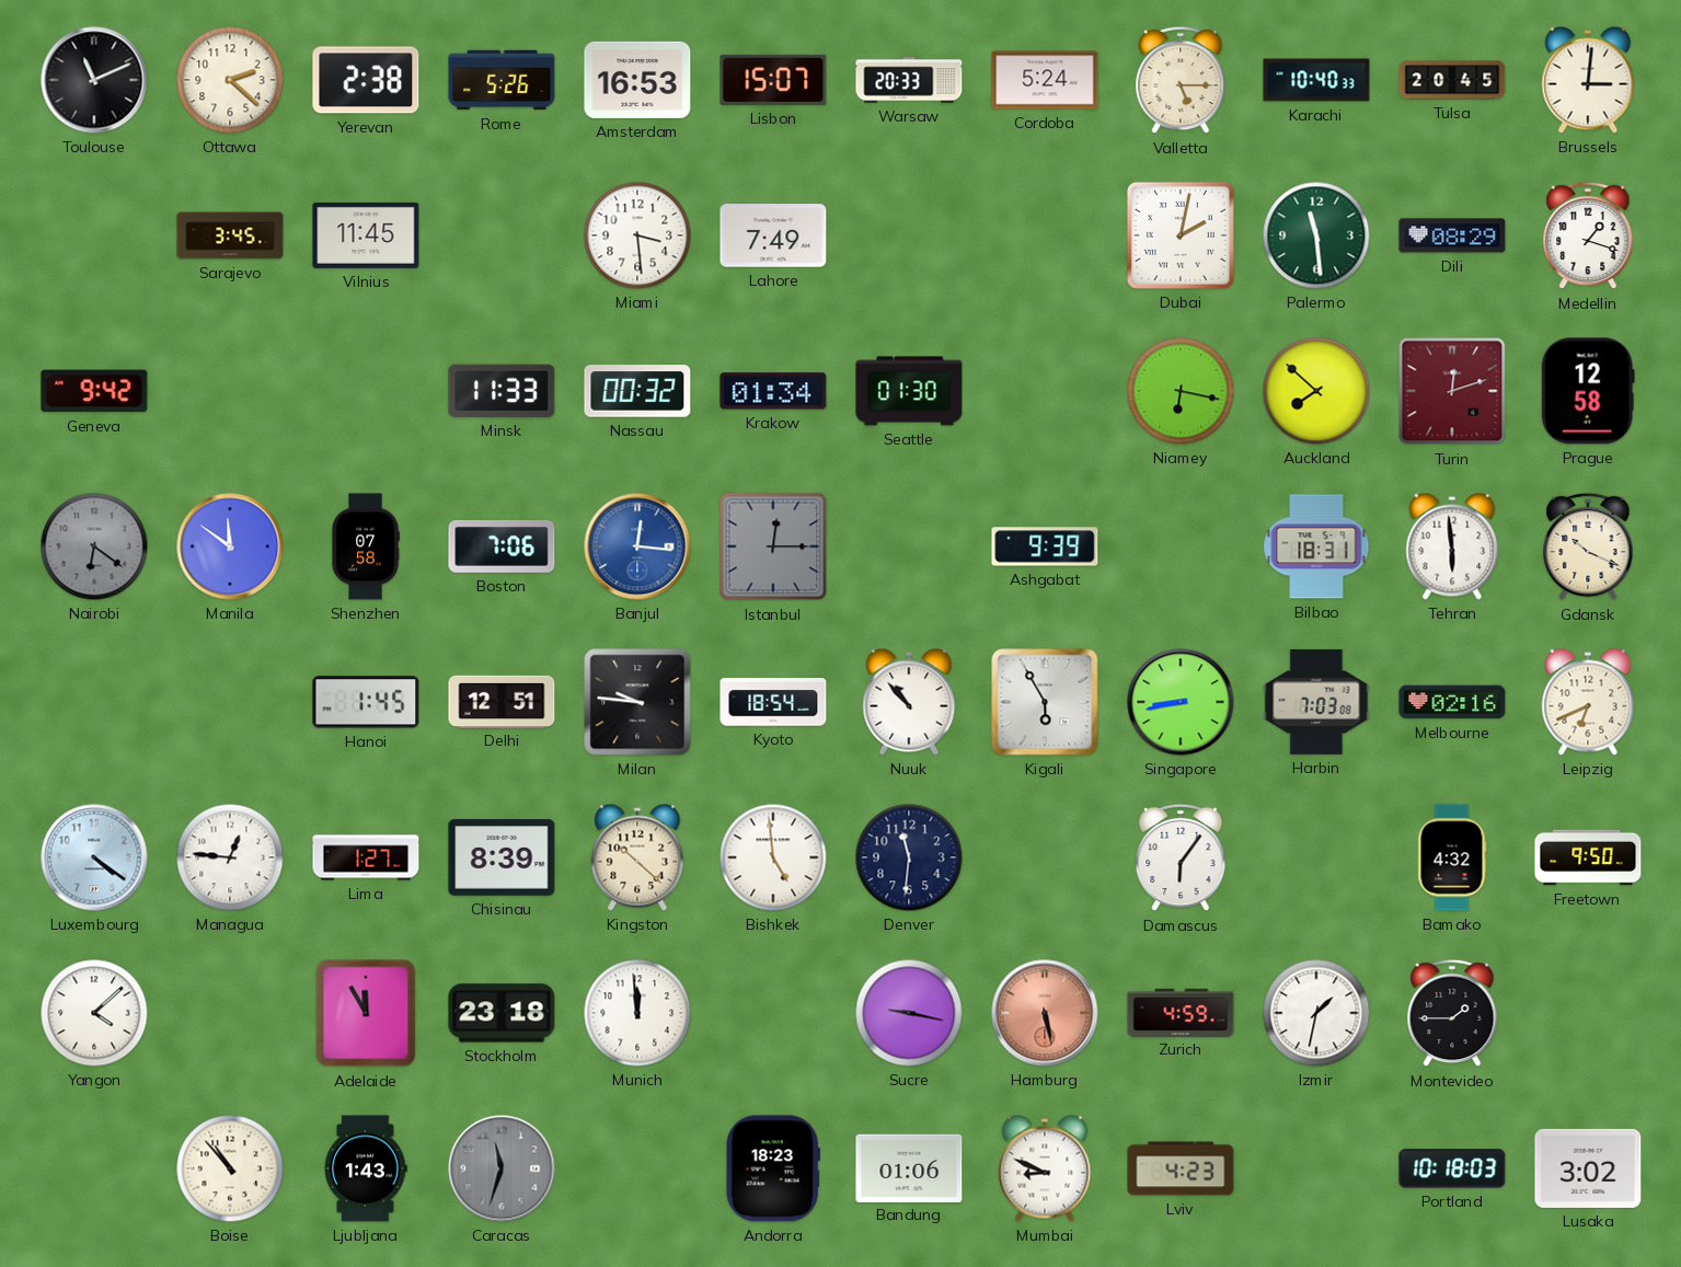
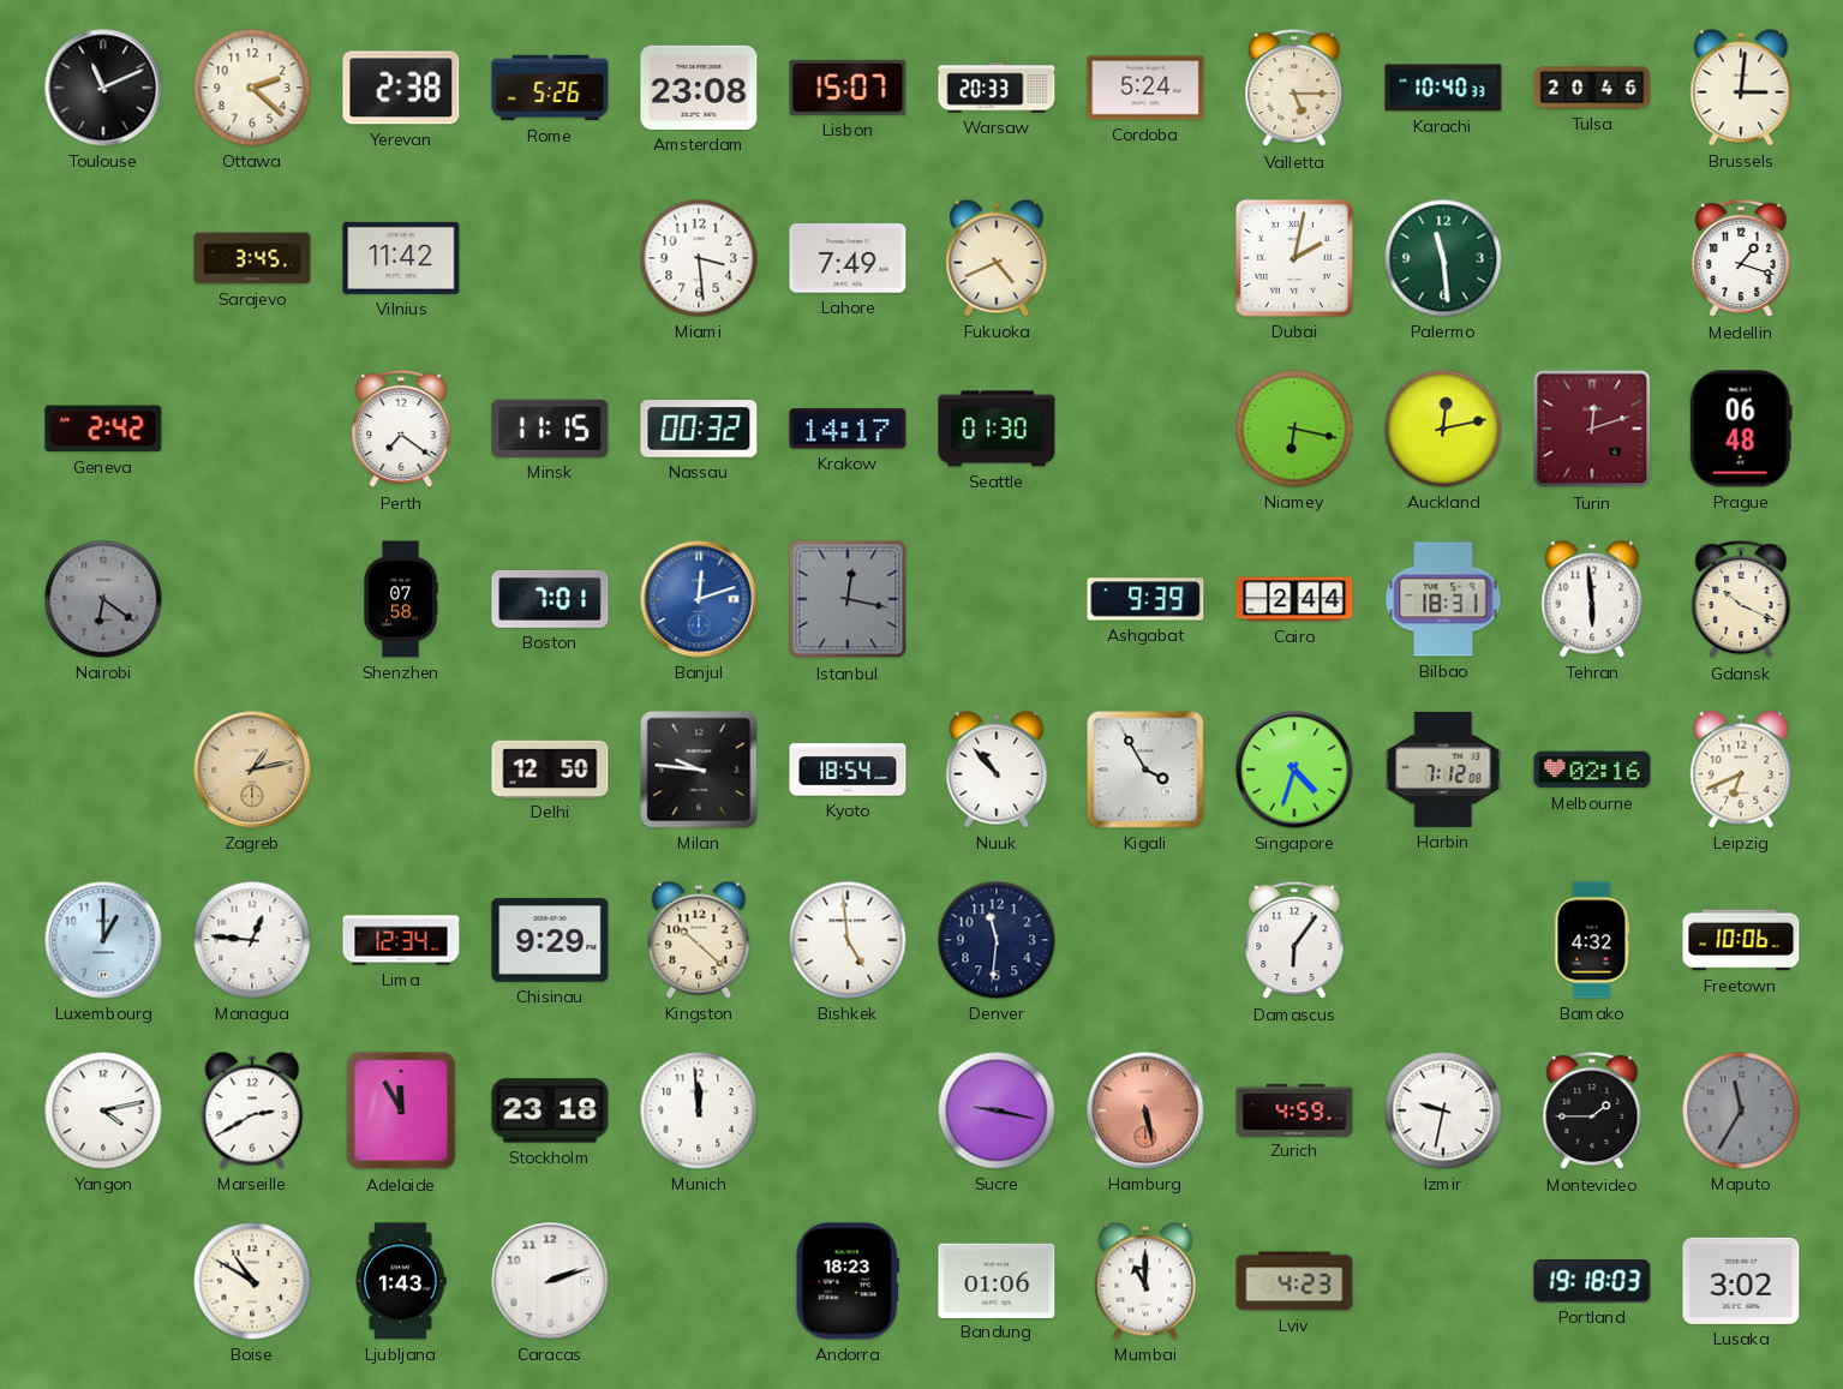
Amsterdam: 16:53 -> 23:08
Tulsa: 20:45 -> 20:46
Vilnius: 11:45 -> 11:42
Fukuoka: none -> 4:41
Dili: 08:29 -> none
Geneva: 9:42 -> 2:42
Perth: none -> 7:21
Minsk: 11:33 -> 11:15
Krakow: 01:34 -> 14:17
Auckland: 7:52 -> 12:13
Prague: 12:58 -> 06:48
Manila: 11:51 -> none
Boston: 7:06 -> 7:01
Banjul: 12:16 -> 12:12
Istanbul: 12:15 -> 12:17
Cairo: none -> 2:44
Zagreb: none -> 1:13
Hanoi: 1:45 -> none
Delhi: 12:51 -> 12:50
Kigali: 5:55 -> 3:55
Singapore: 8:43 -> 4:33
Harbin: 7:03 -> 7:12
Luxembourg: 4:21 -> 1:00
Lima: 1:27 -> 12:34
Chisinau: 8:39 -> 9:29
Freetown: 9:50 -> 10:06
Yangon: 4:08 -> 4:13
Marseille: none -> 2:40
Izmir: 1:32 -> 9:32
Maputo: none -> 11:35
Boise: 10:53 -> 10:50
Caracas: 11:33 -> 2:12
Caracas dial: grey -> white
Mumbai: 8:49 -> 11:00
Portland: 10:18 -> 19:18
